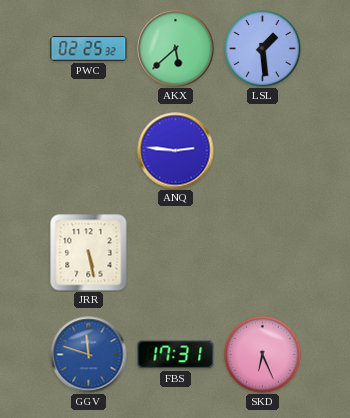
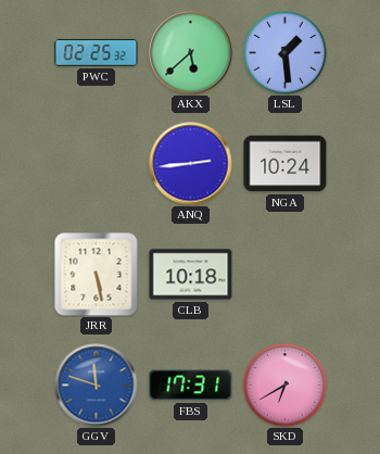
ANQ: 2:46 -> 2:44
NGA: none -> 10:24
CLB: none -> 10:18
SKD: 6:26 -> 6:40
